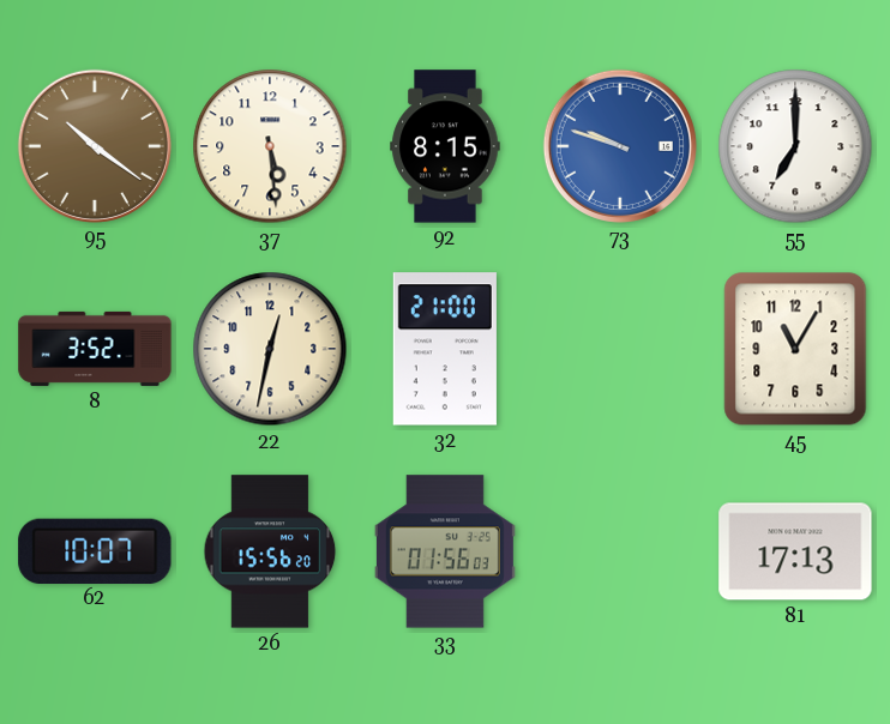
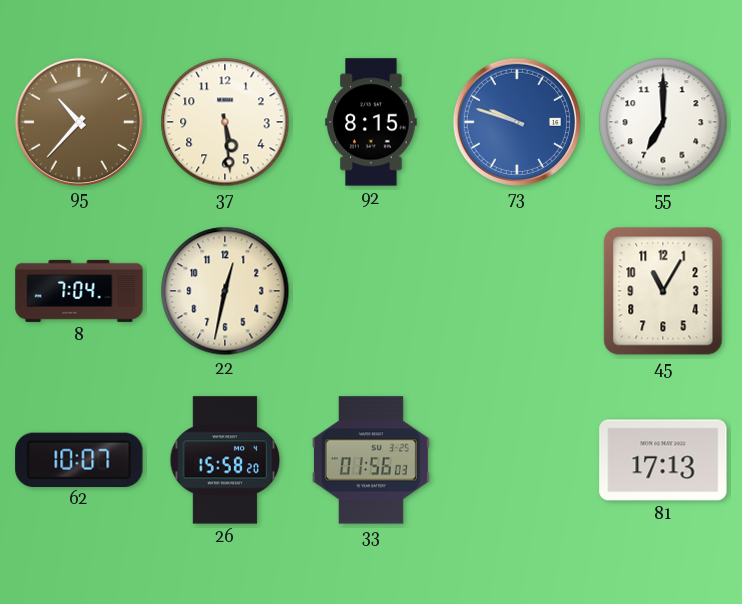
95: 10:21 -> 10:37
8: 3:52 -> 7:04
32: 21:00 -> none
26: 15:56 -> 15:58
